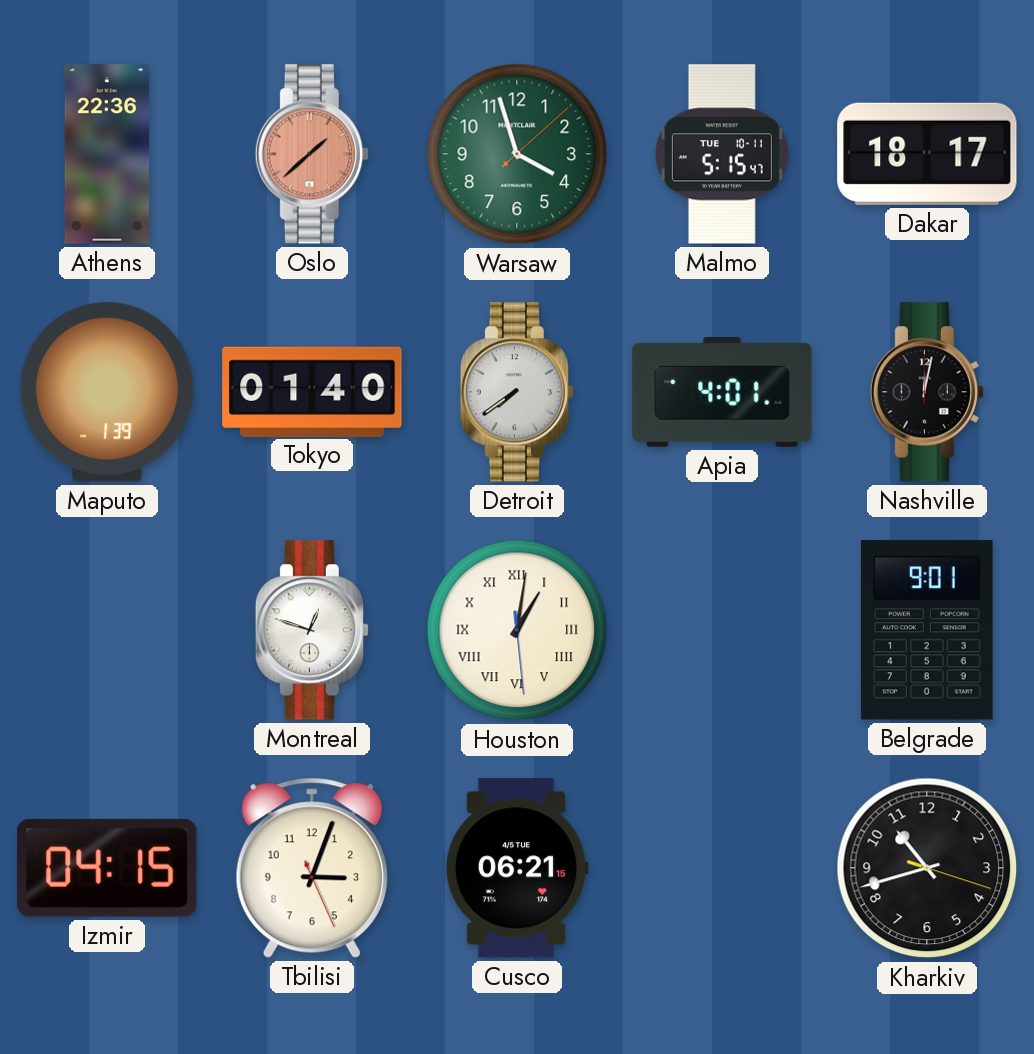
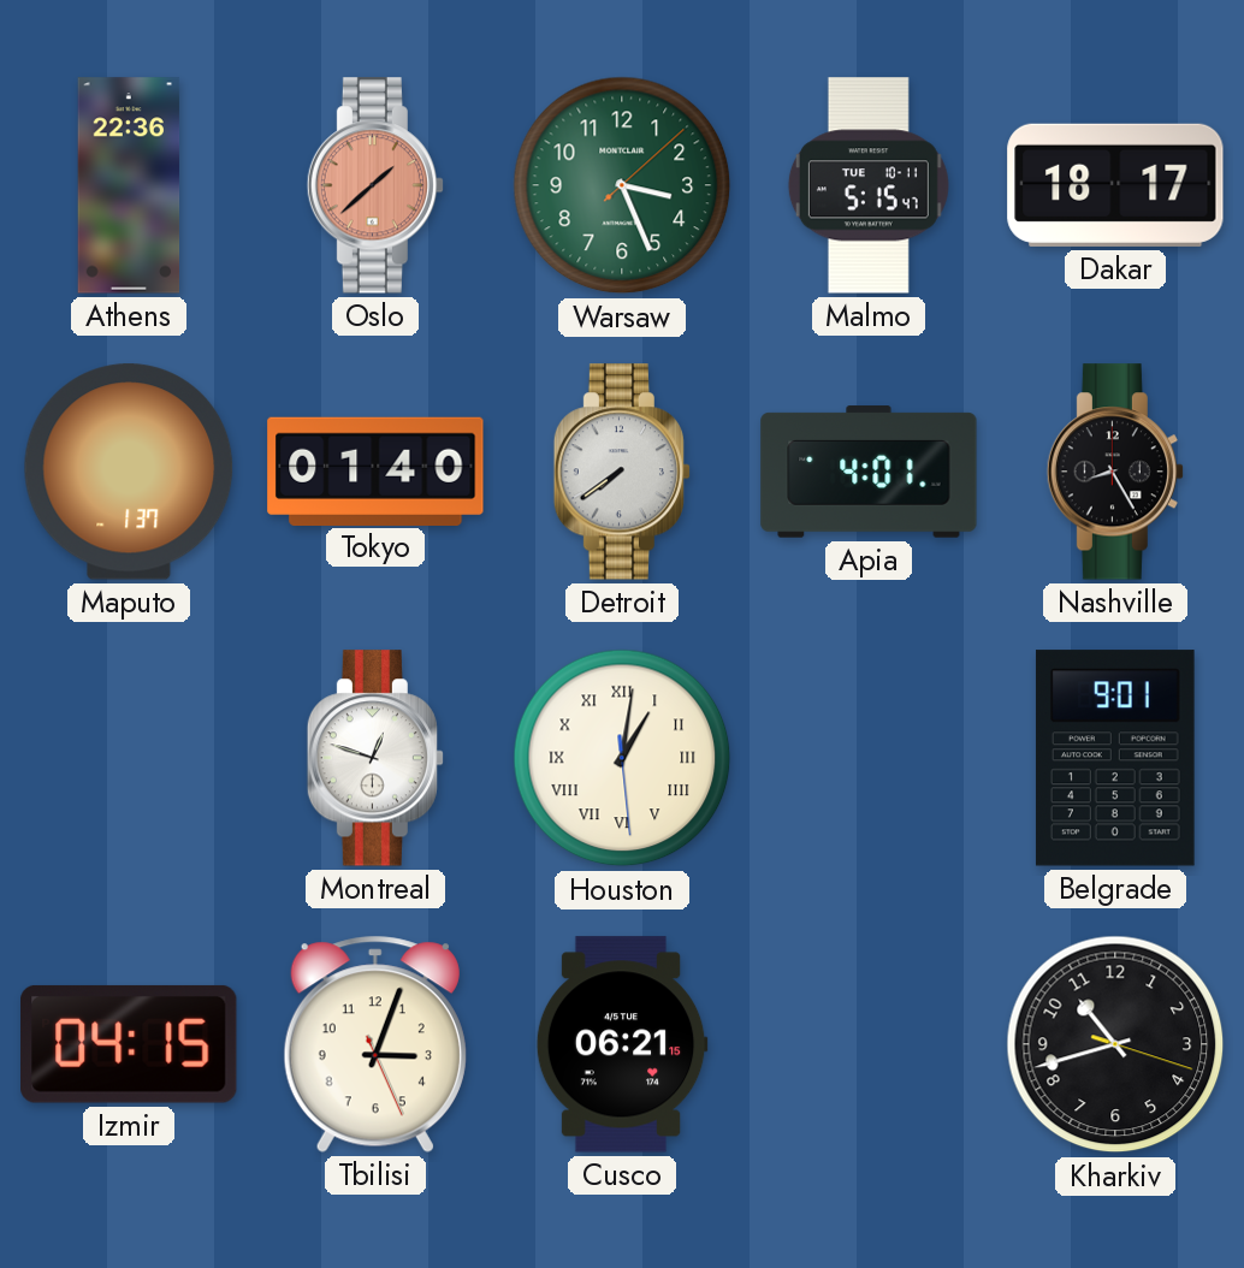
Warsaw: 3:57 -> 3:26
Maputo: 1:39 -> 1:37
Nashville: 12:02 -> 8:25
